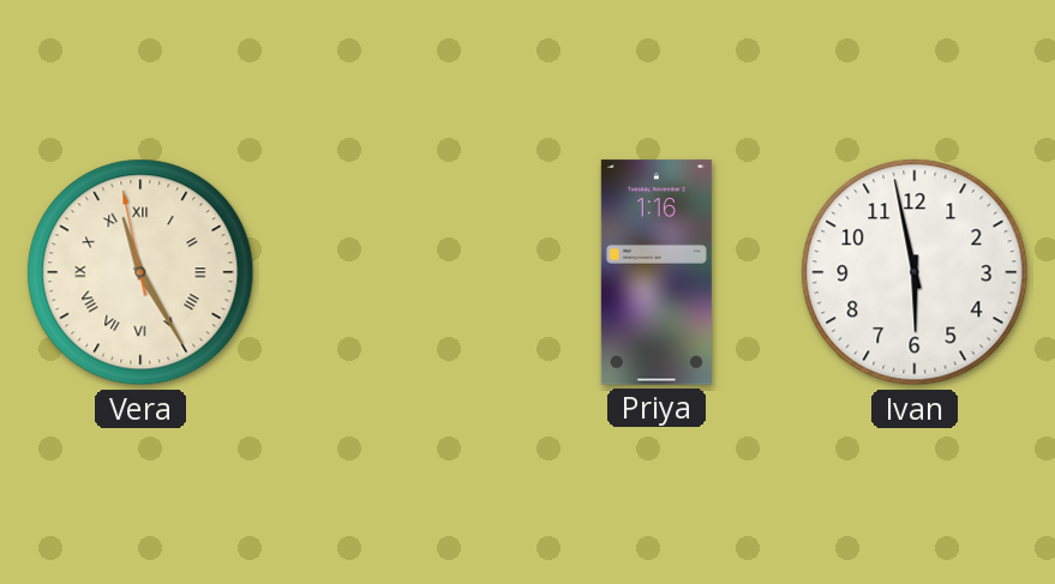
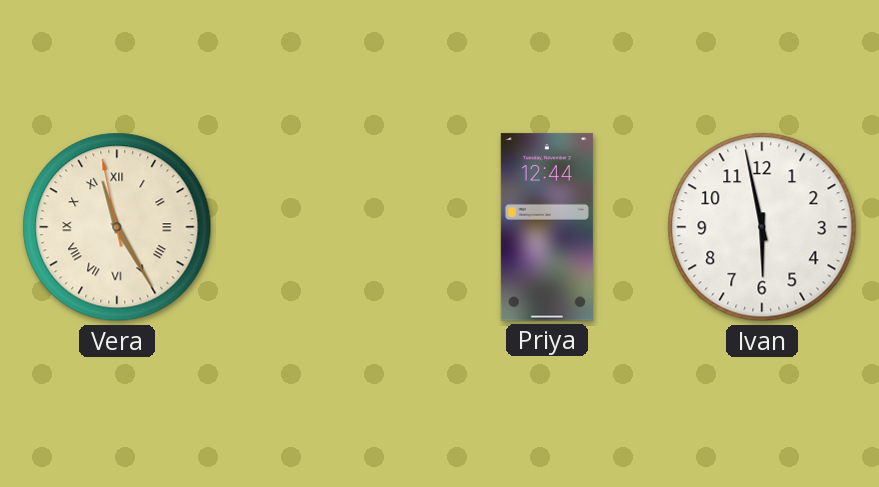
Priya: 1:16 -> 12:44
